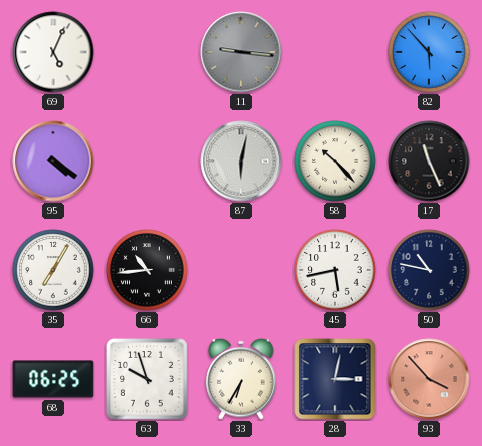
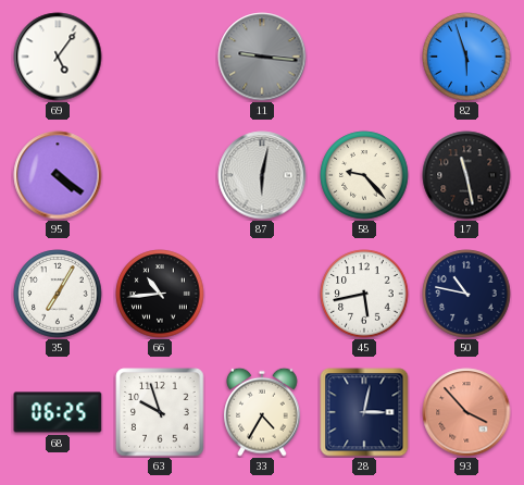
69: 5:04 -> 5:06
82: 5:53 -> 5:57
58: 10:23 -> 9:23
17: 11:26 -> 11:28
33: 6:35 -> 4:35
